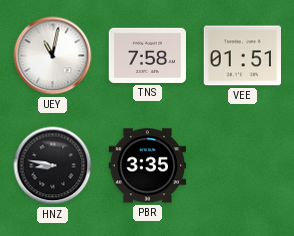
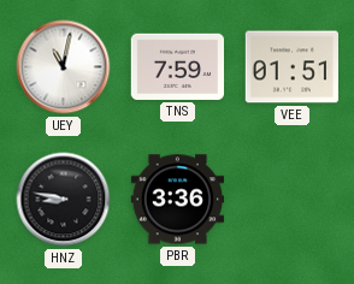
TNS: 7:58 -> 7:59
PBR: 3:35 -> 3:36
